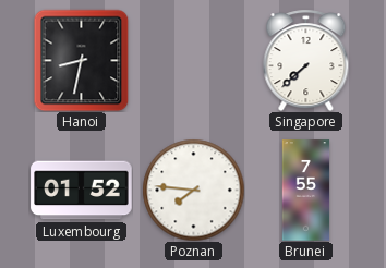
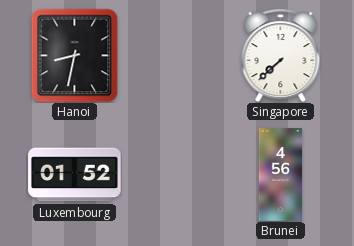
Poznan: 7:46 -> none
Brunei: 7:55 -> 4:56
